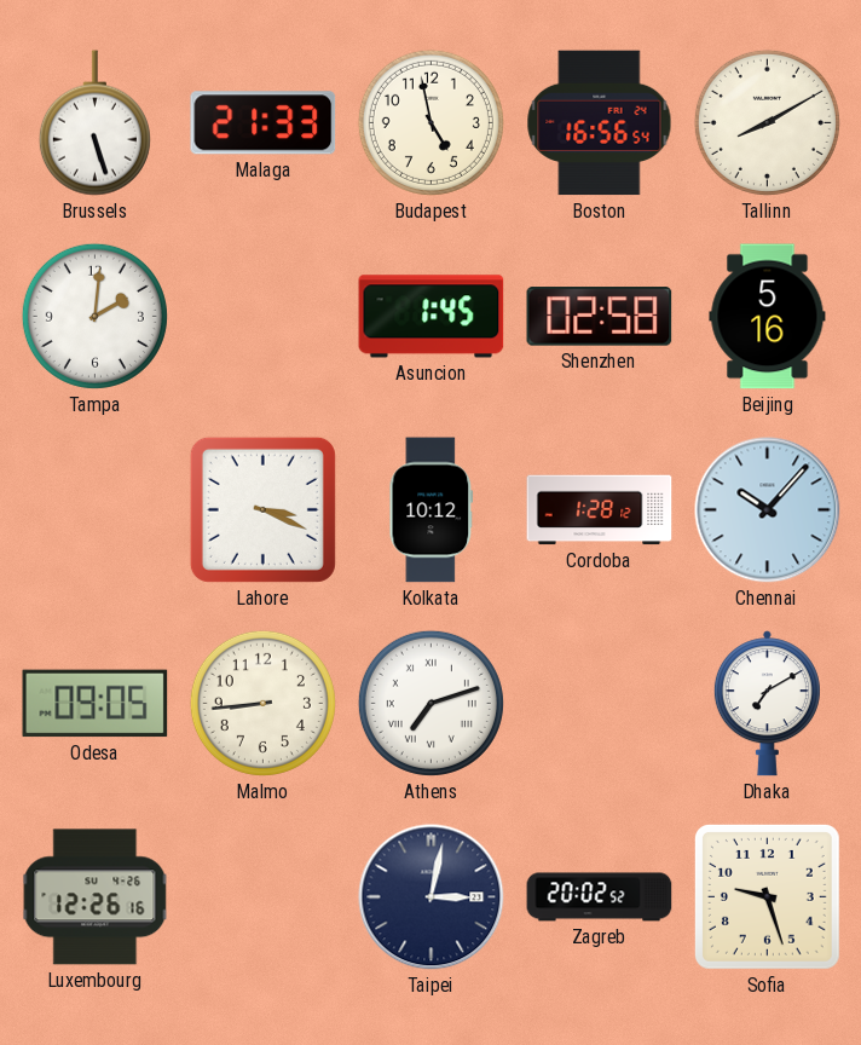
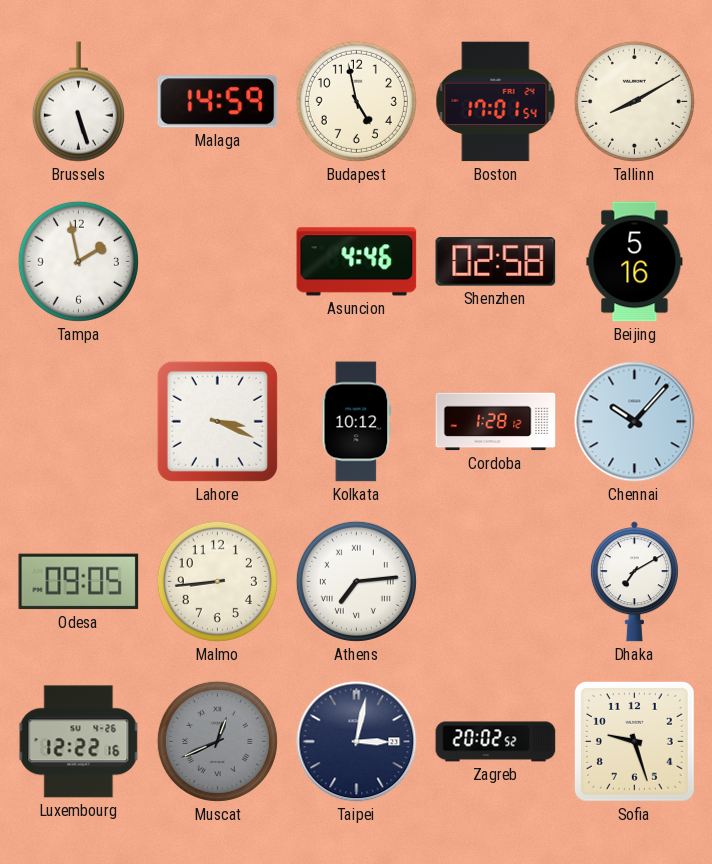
Malaga: 21:33 -> 14:59
Boston: 16:56 -> 17:01
Tampa: 2:01 -> 1:58
Asuncion: 1:45 -> 4:46
Athens: 7:12 -> 7:14
Luxembourg: 12:26 -> 12:22
Muscat: none -> 12:41
